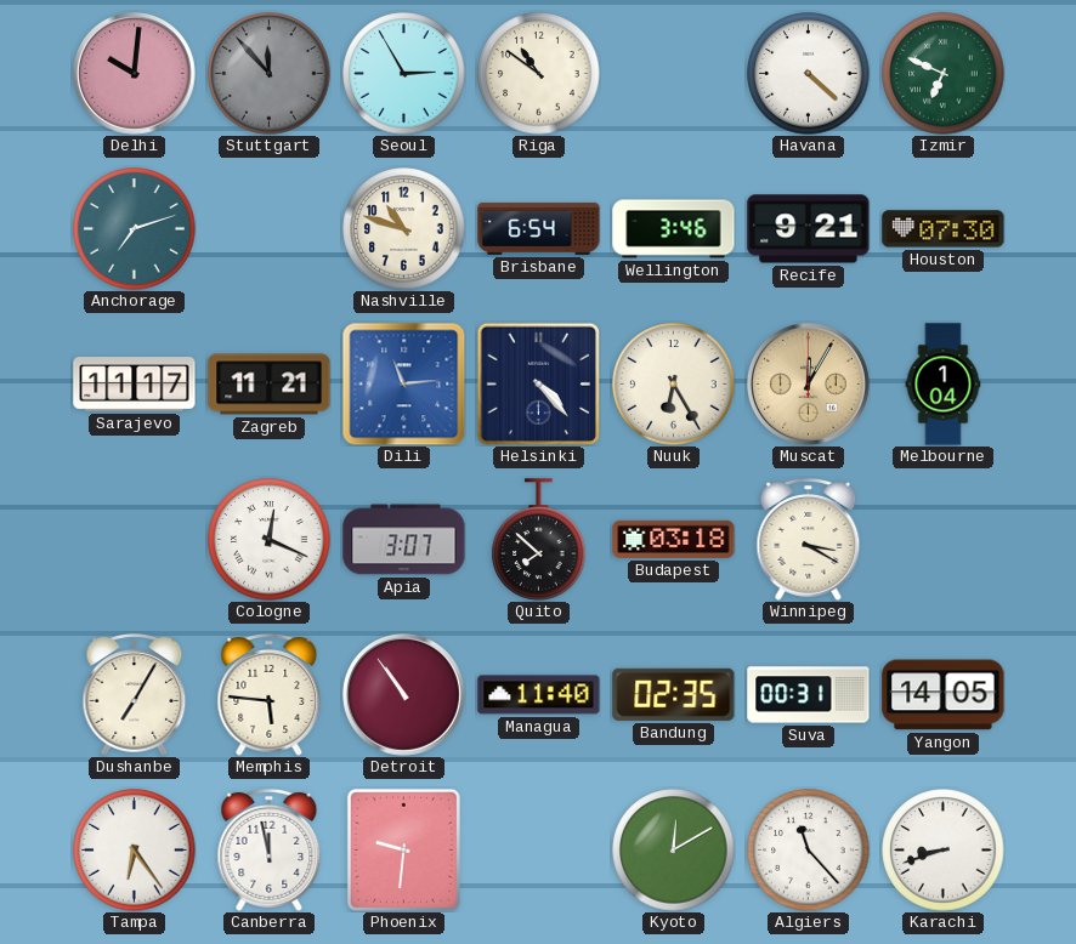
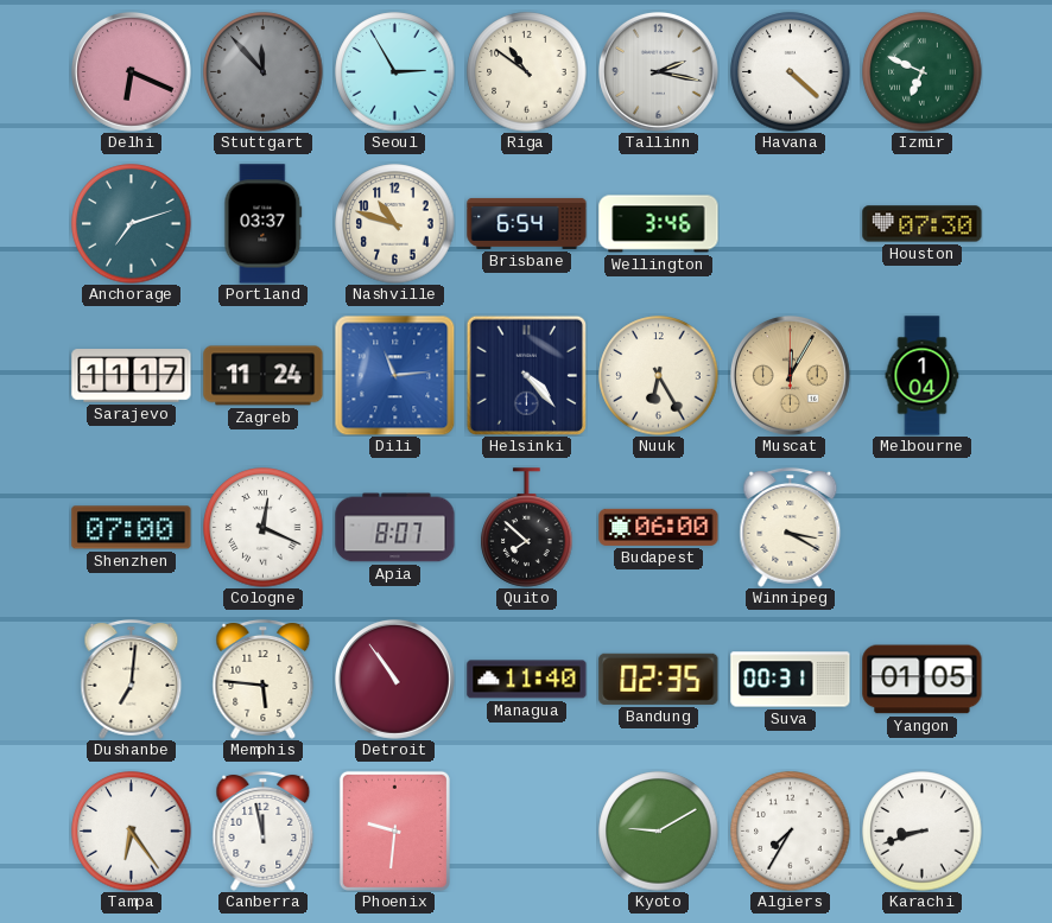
Delhi: 10:01 -> 6:19
Tallinn: none -> 2:17
Portland: none -> 03:37
Recife: 9:21 -> none
Zagreb: 11:21 -> 11:24
Shenzhen: none -> 07:00
Apia: 3:07 -> 8:07
Budapest: 03:18 -> 06:00
Dushanbe: 7:05 -> 7:01
Yangon: 14:05 -> 01:05
Kyoto: 12:10 -> 9:10
Algiers: 11:23 -> 7:35
